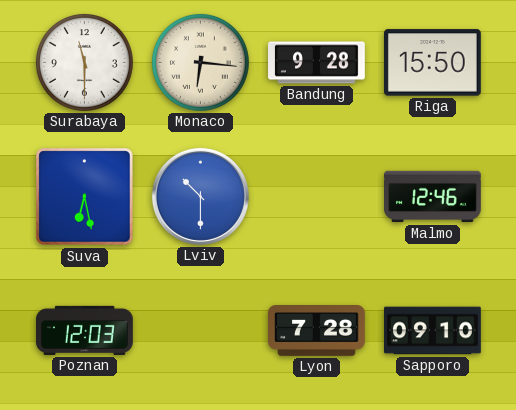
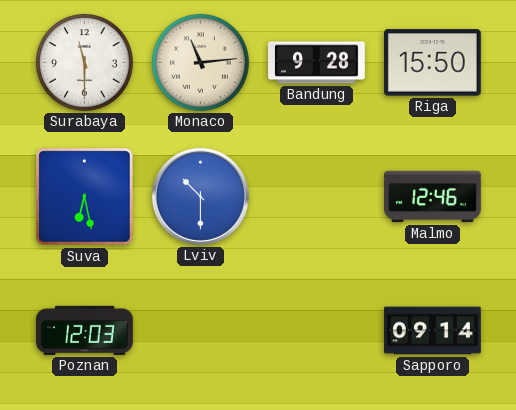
Monaco: 6:16 -> 11:14
Lyon: 7:28 -> none
Sapporo: 09:10 -> 09:14
